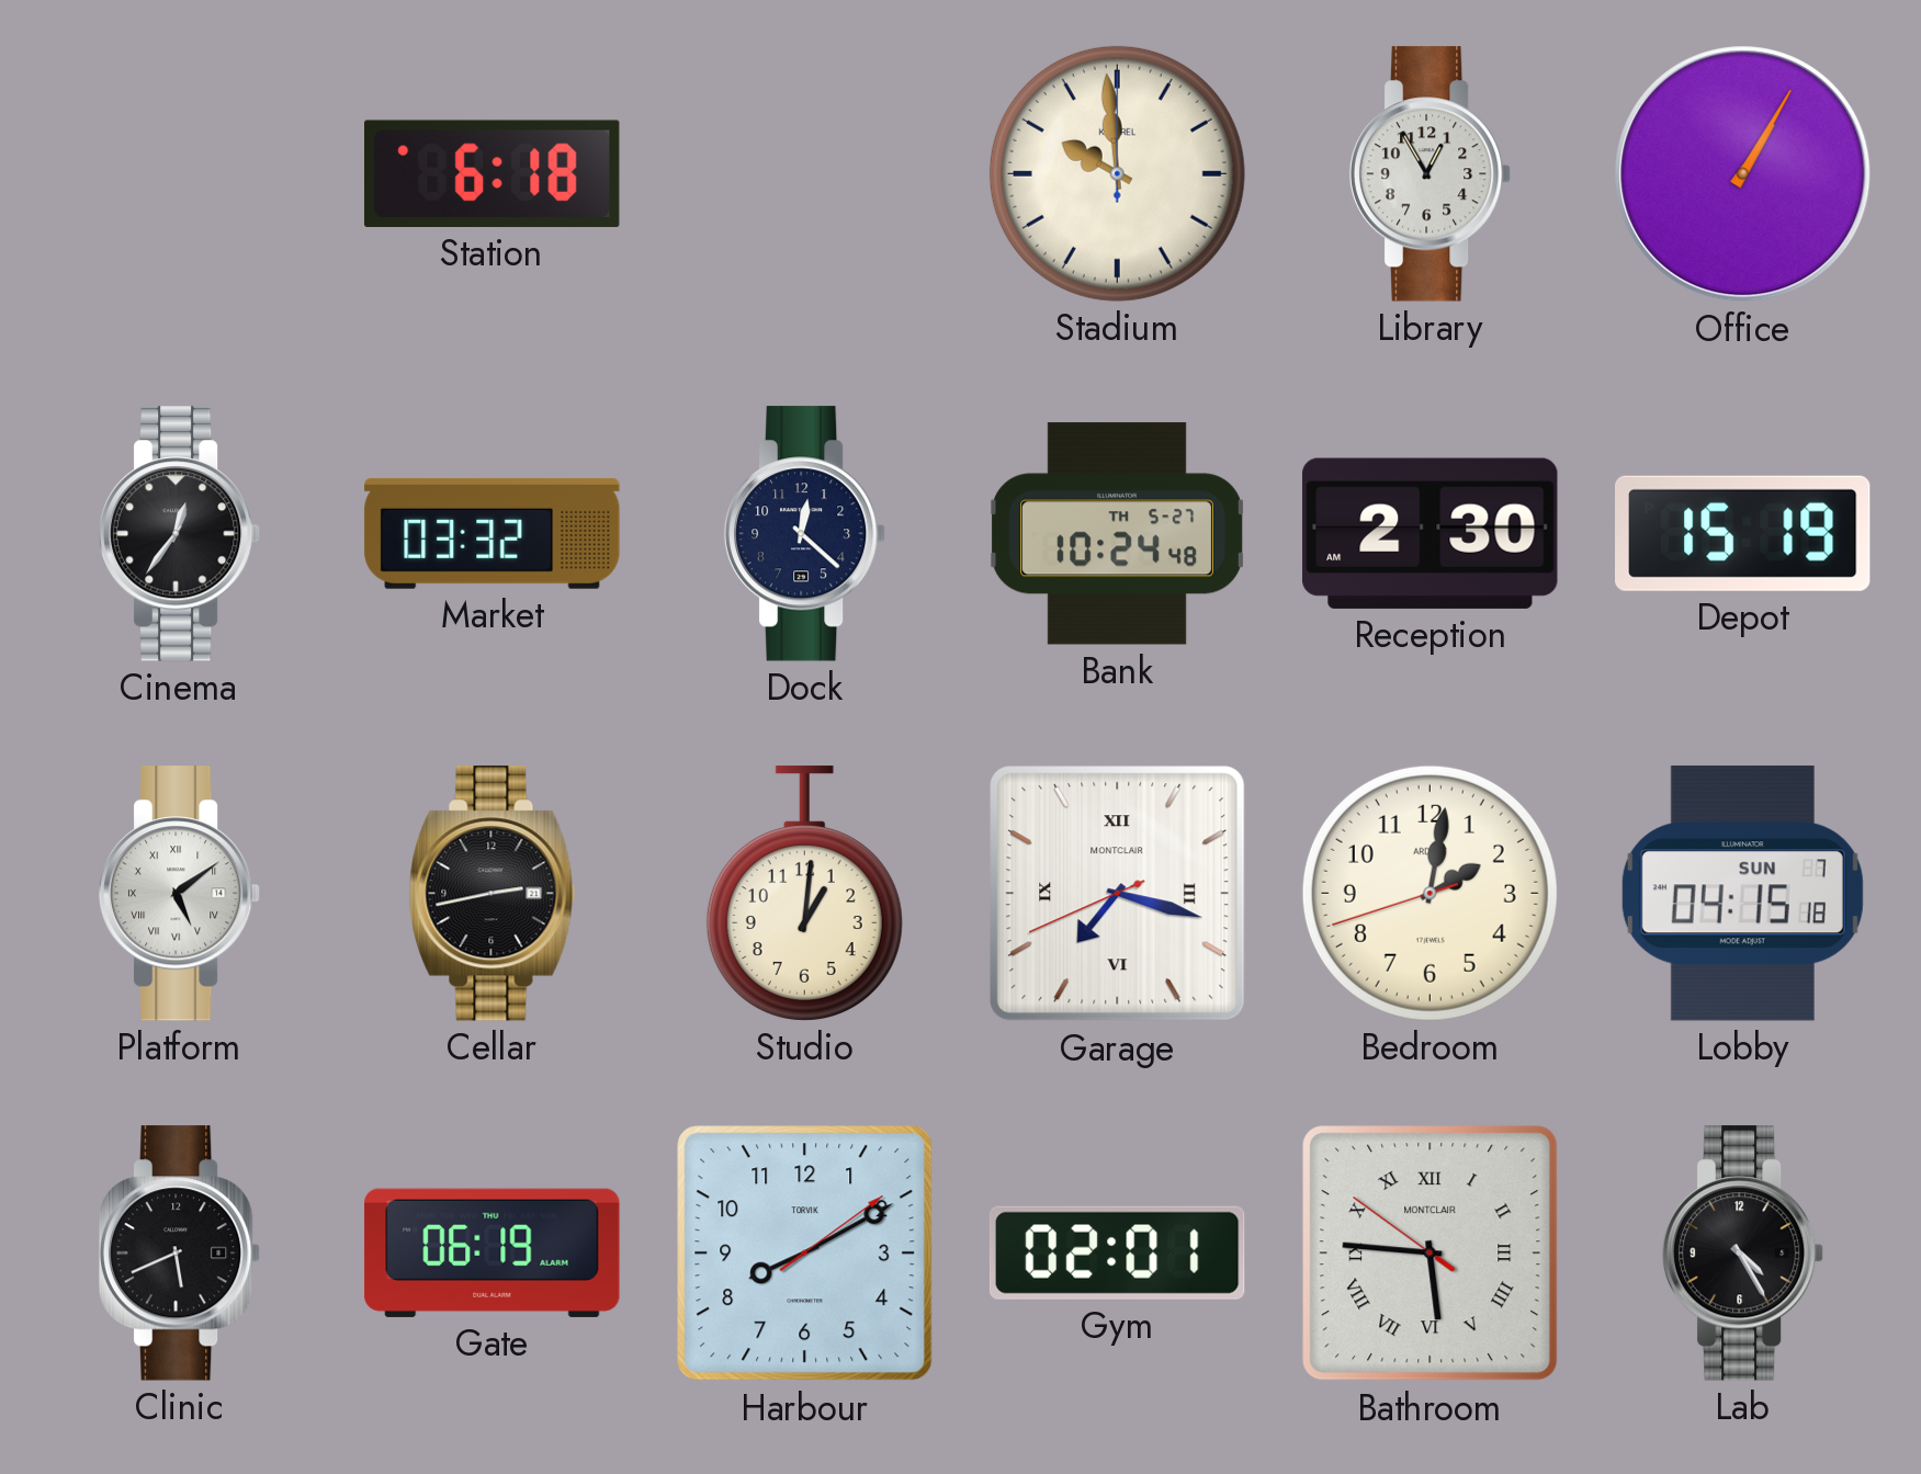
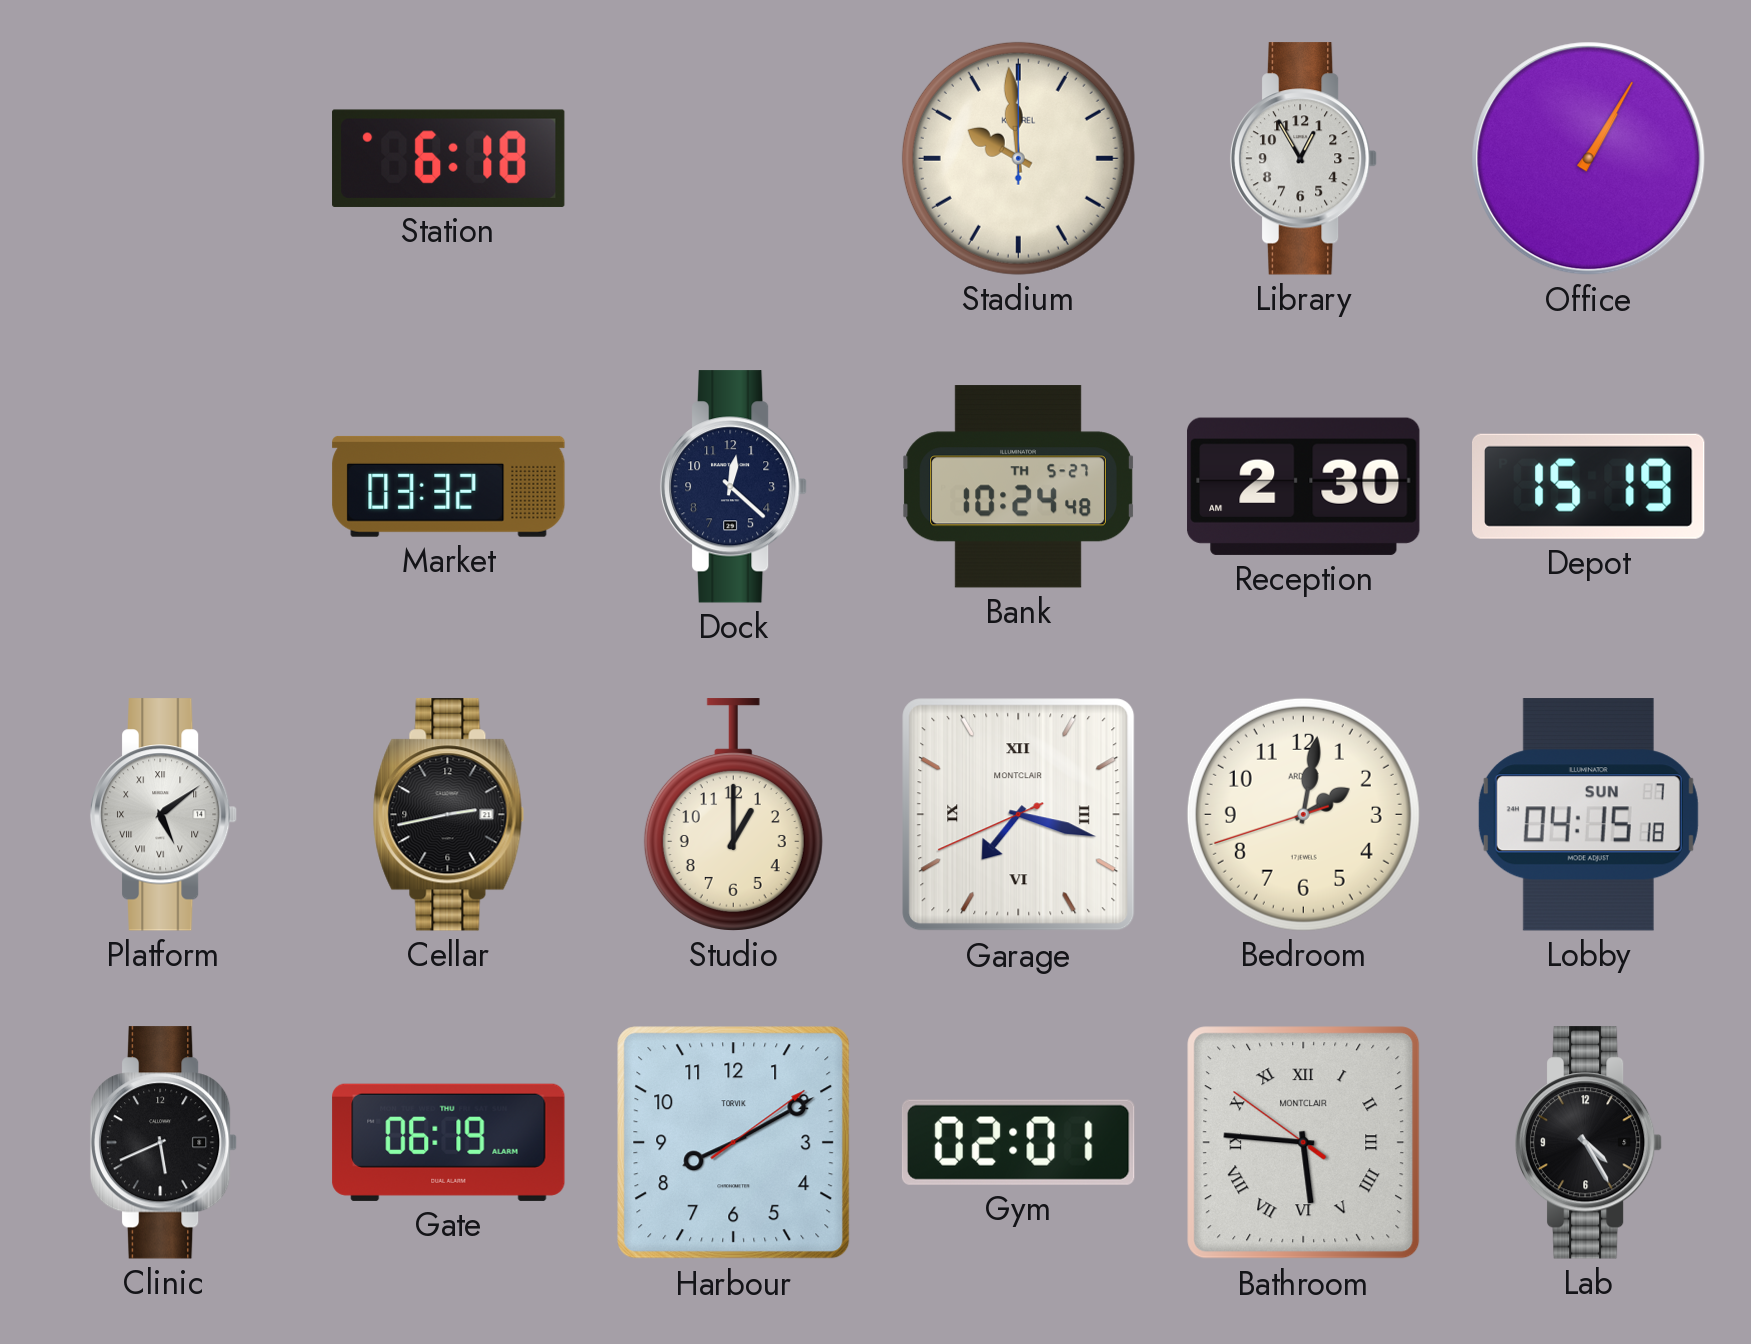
Cinema: 12:36 -> none
Studio: 1:01 -> 1:00
